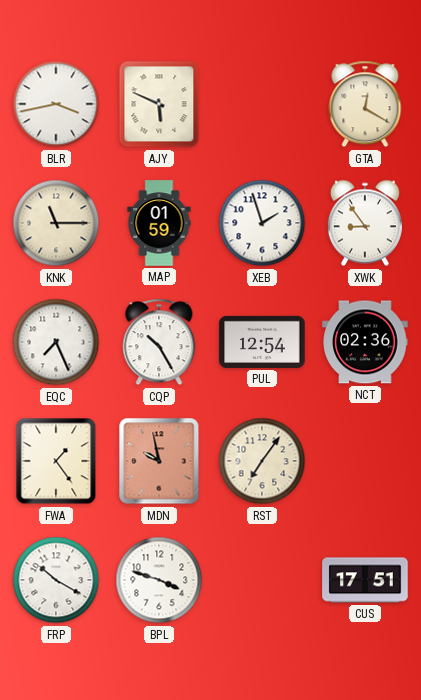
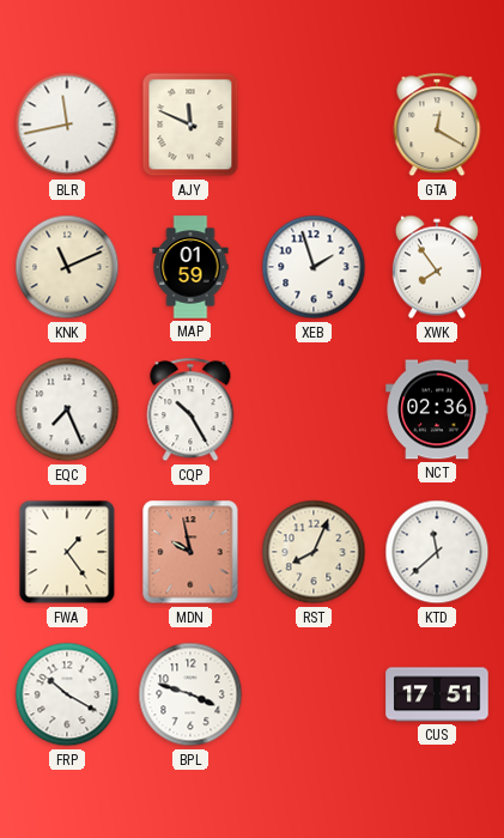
BLR: 3:43 -> 11:43
AJY: 5:49 -> 11:49
KNK: 11:15 -> 11:11
XWK: 8:54 -> 7:54
PUL: 12:54 -> none
RST: 7:06 -> 8:04
KTD: none -> 11:38
